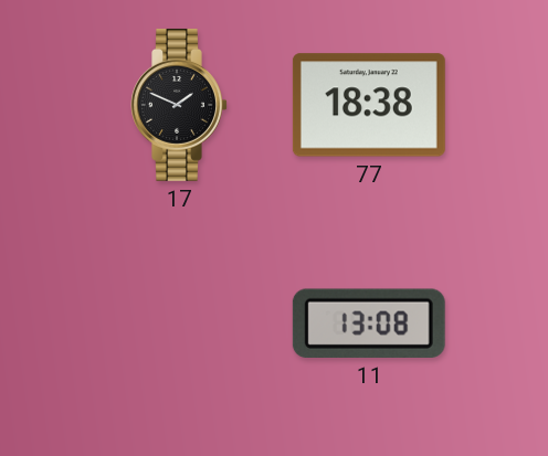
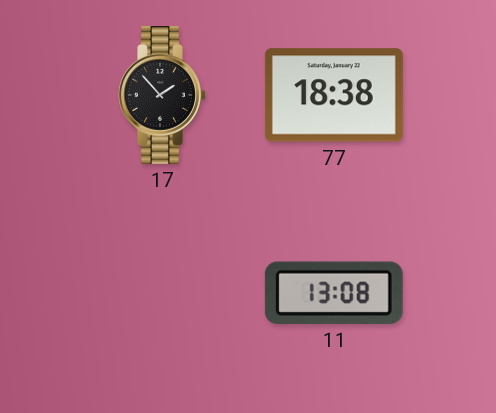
17: 1:49 -> 1:53
